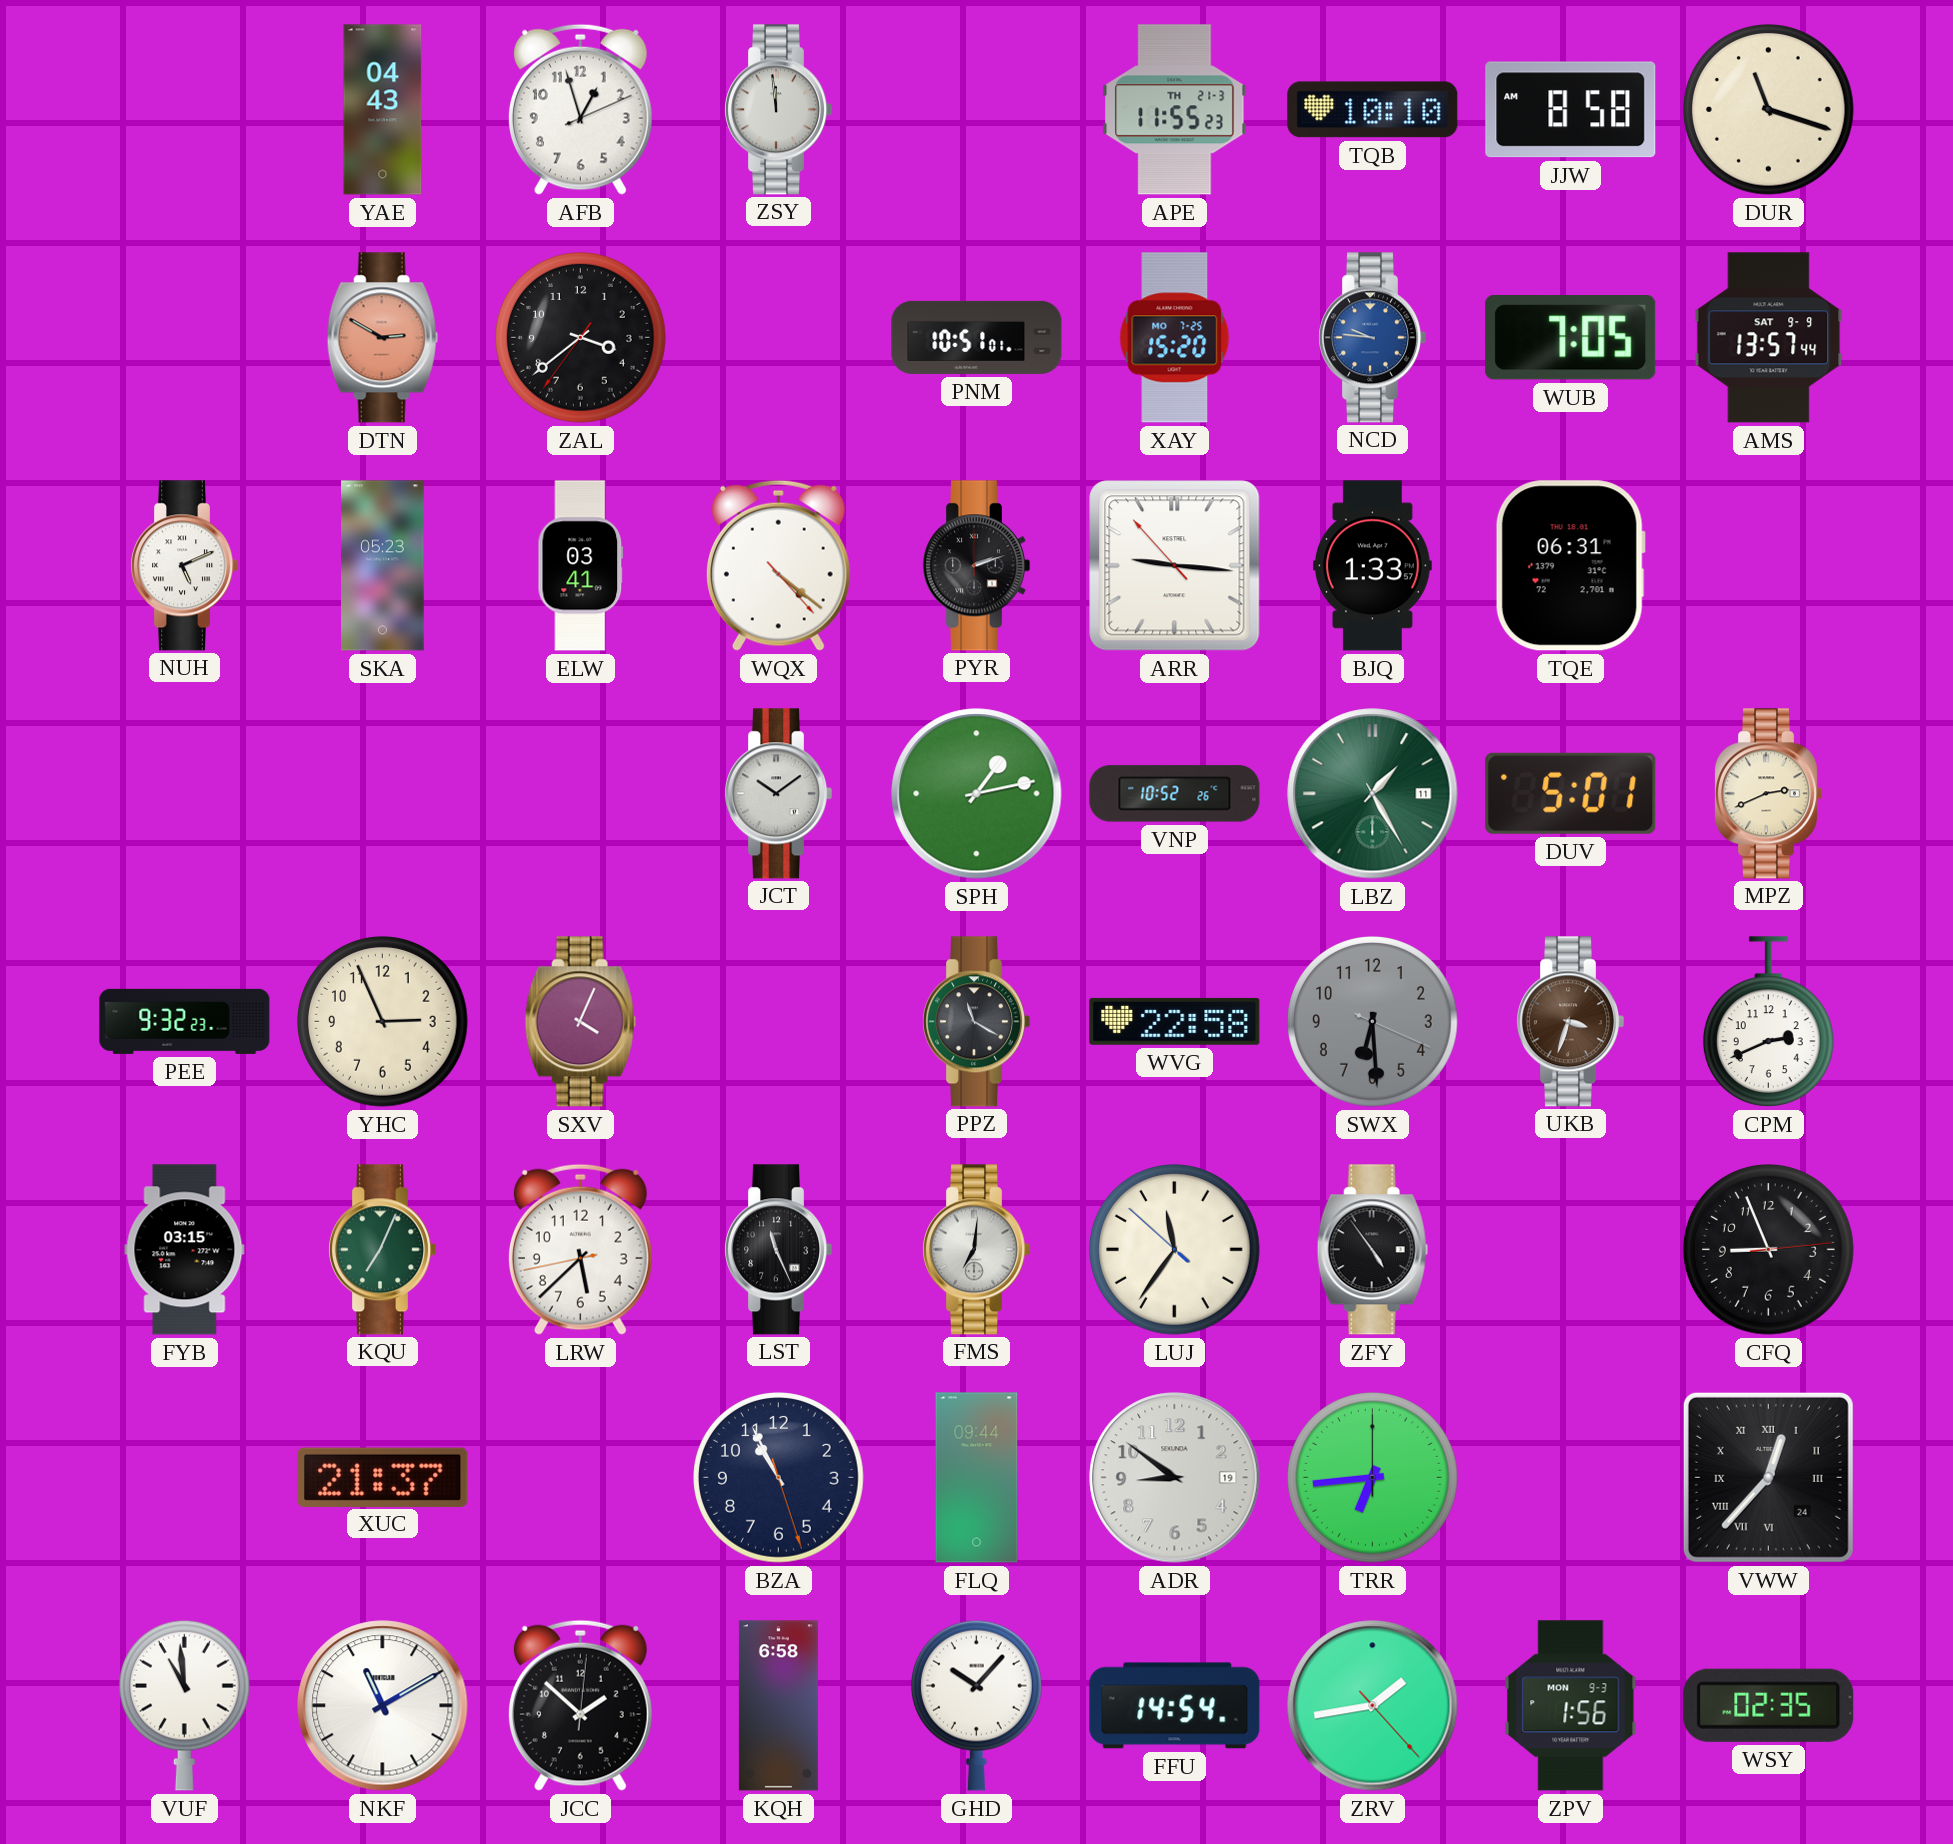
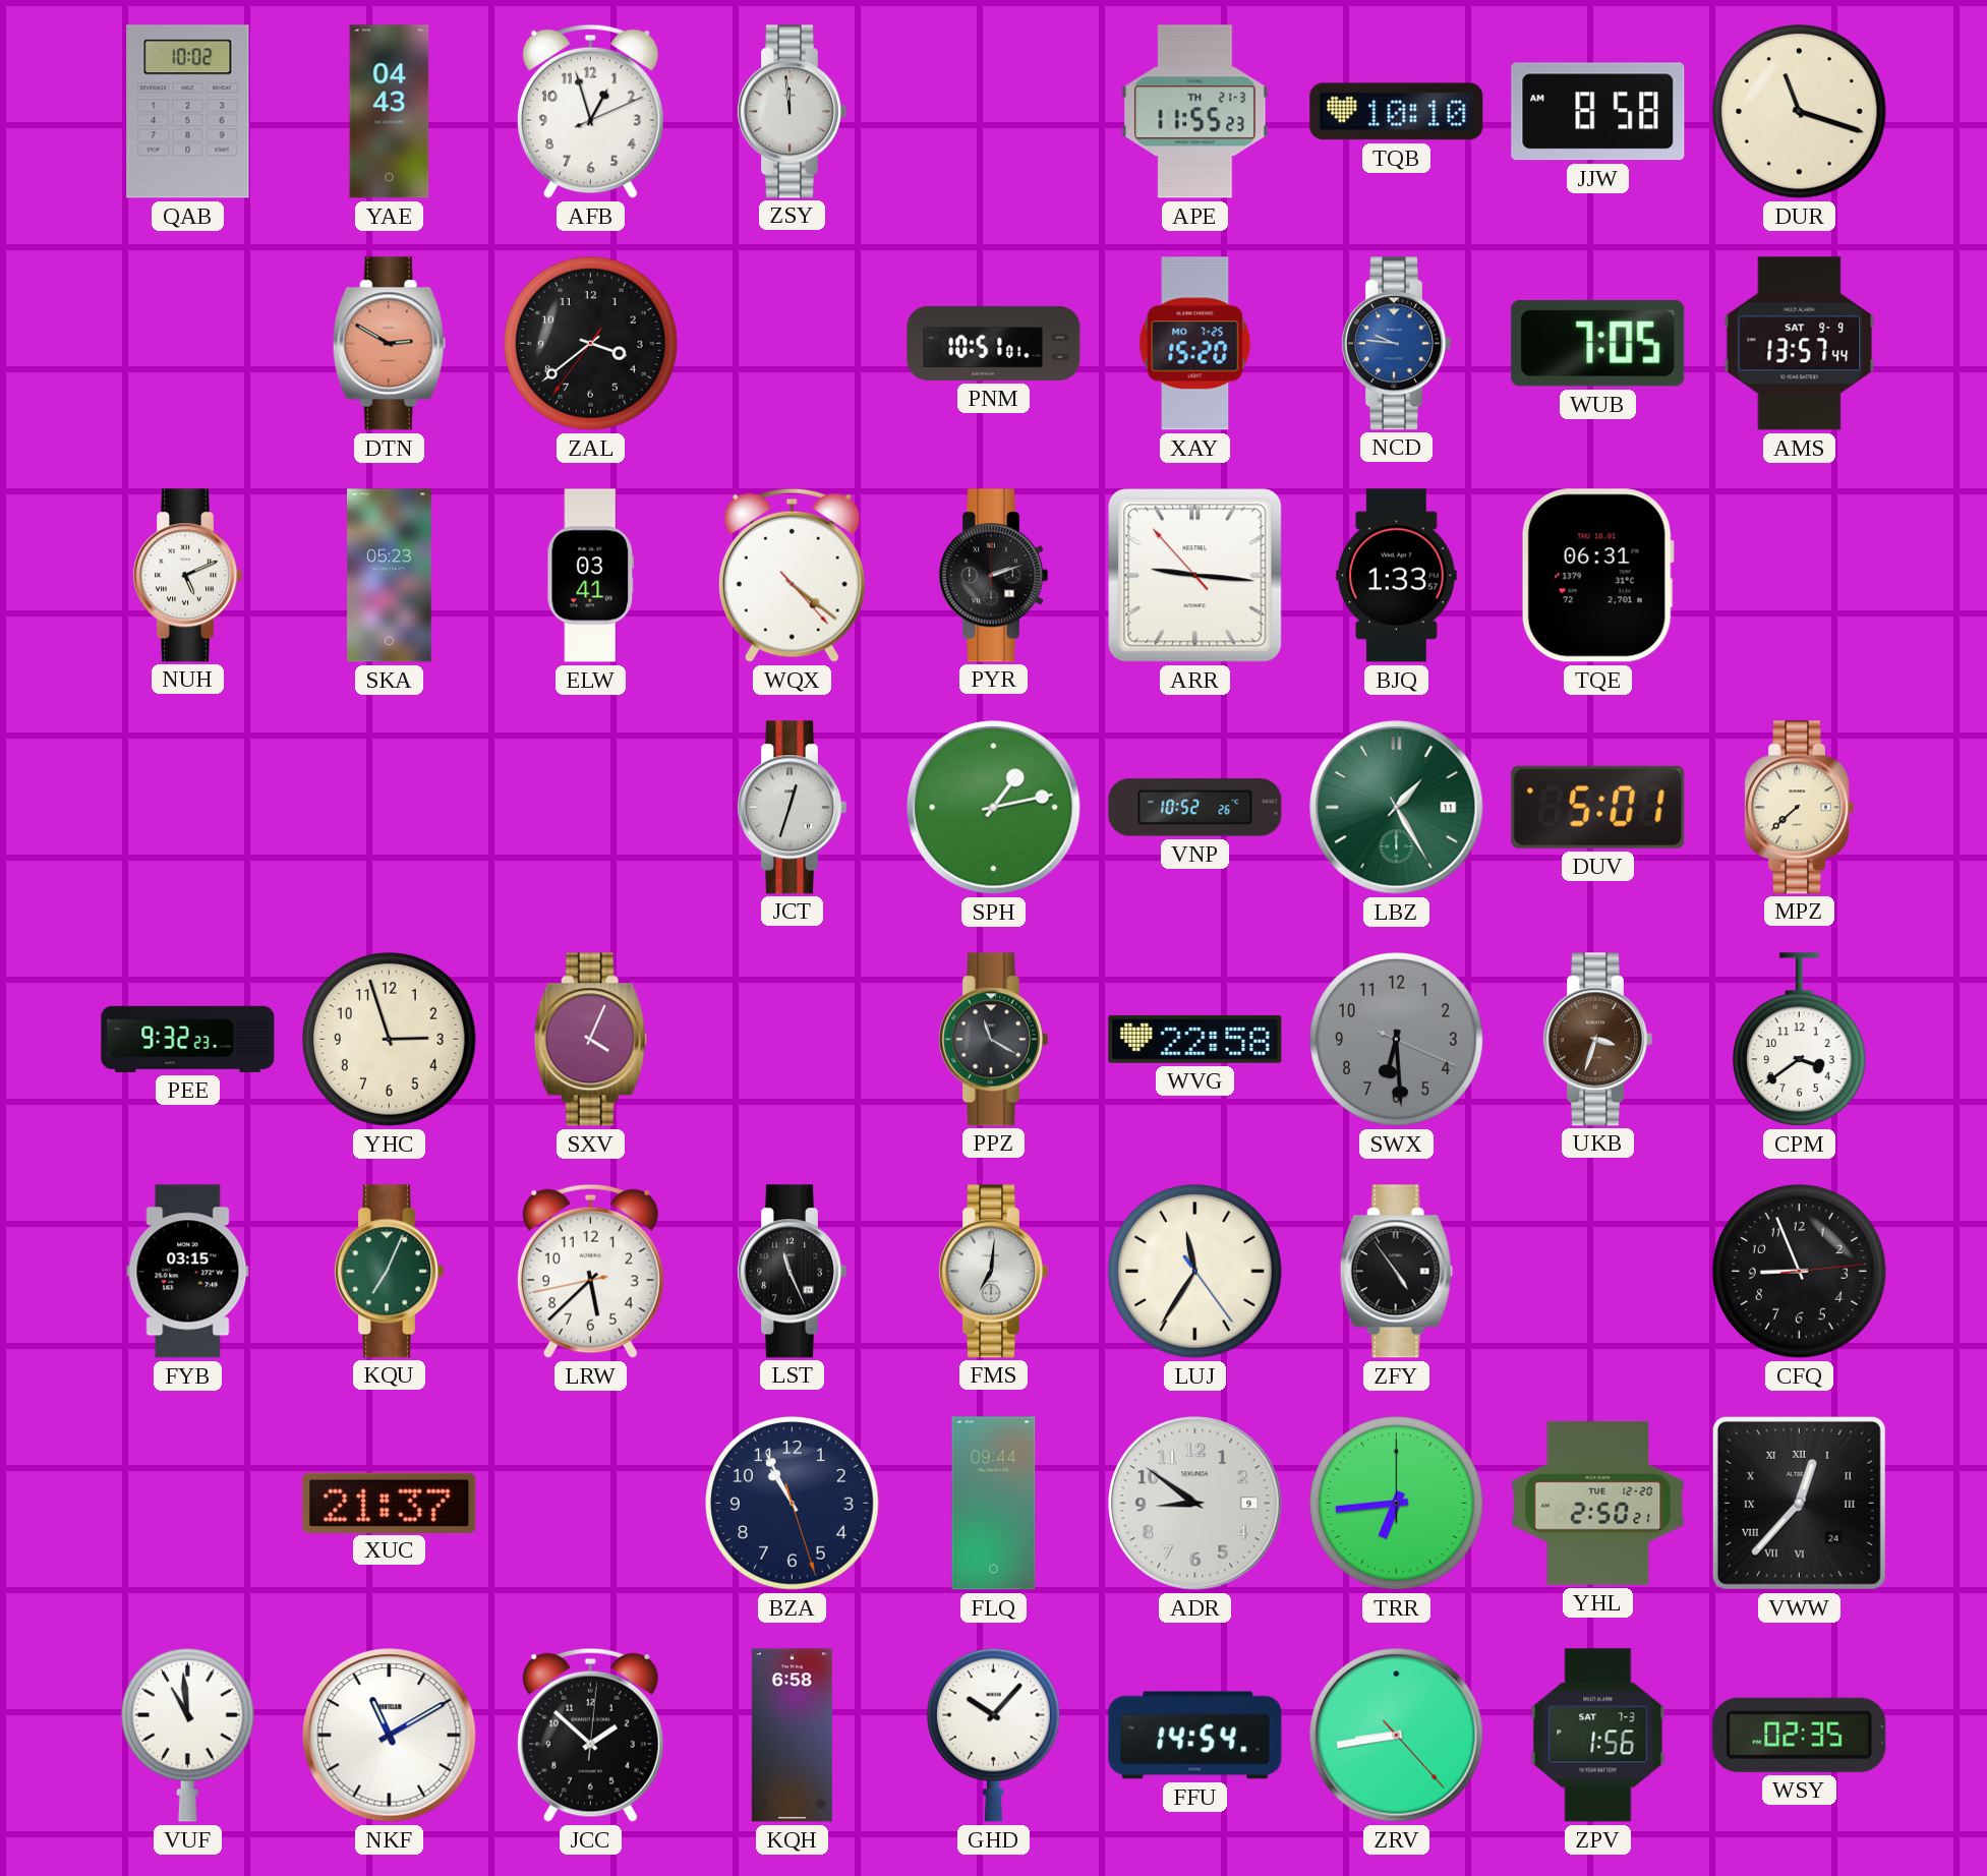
QAB: none -> 10:02
JCT: 10:09 -> 12:33
MPZ: 2:41 -> 7:38
YHC: 2:56 -> 2:57
CPM: 2:41 -> 3:39
LUJ: 11:35:52 -> 11:35:24
ADR date: 19 -> 9
YHL: none -> 2:50
ZRV: 1:43 -> 8:43
ZPV date: MON 9-3 -> SAT 7-3
